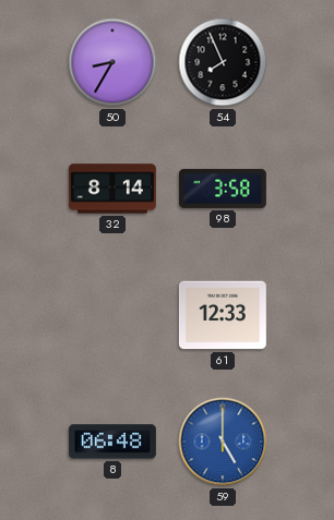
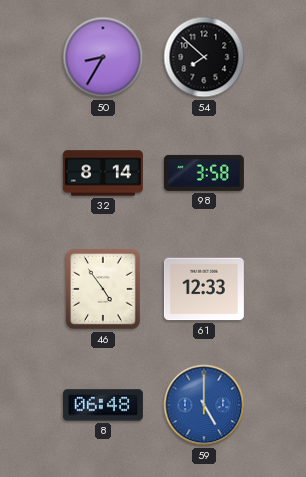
54: 7:56 -> 7:52
46: none -> 4:54
